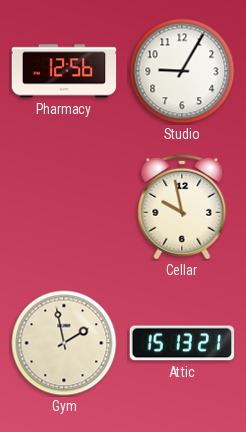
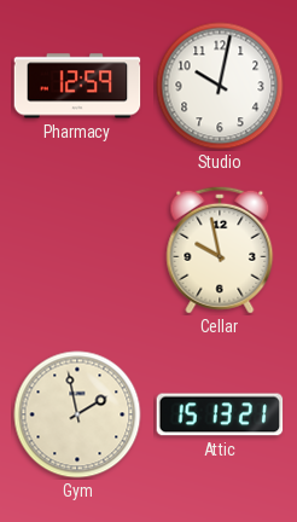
Pharmacy: 12:56 -> 12:59
Studio: 9:05 -> 10:02
